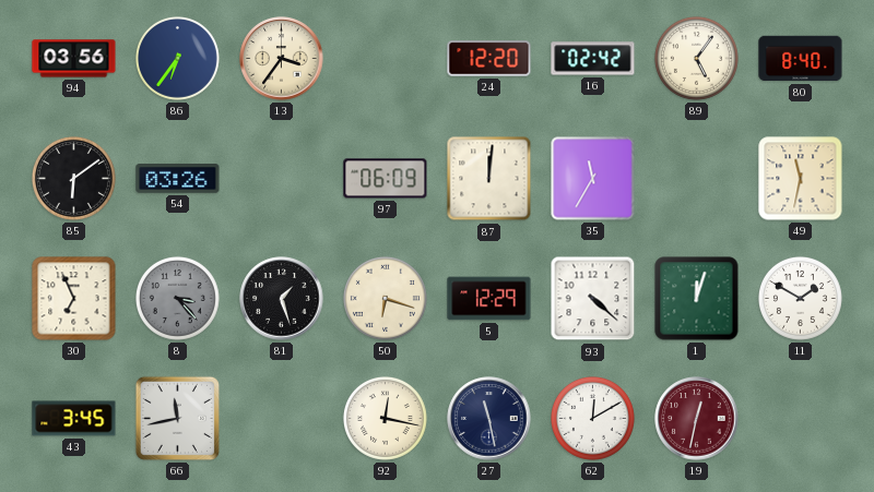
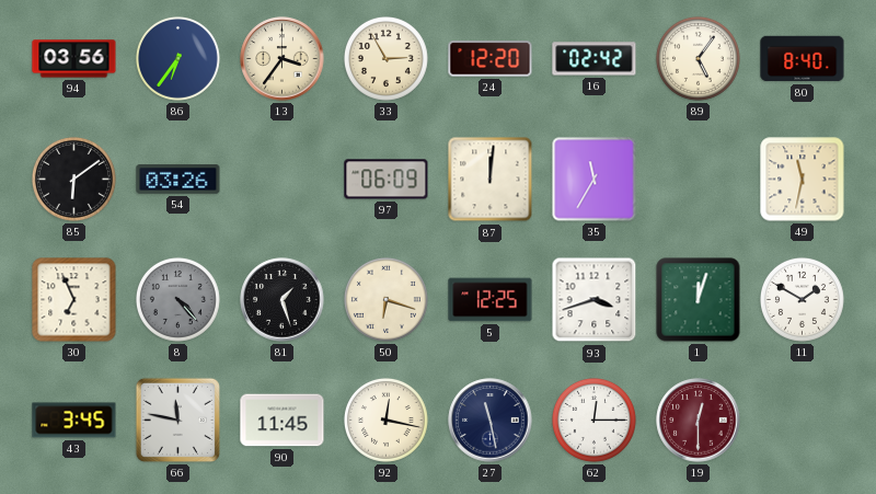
33: none -> 2:55
8: 3:23 -> 4:23
5: 12:29 -> 12:25
93: 4:22 -> 3:42
66: 11:43 -> 11:47
90: none -> 11:45
62: 12:10 -> 12:15
19: 12:32 -> 12:30
